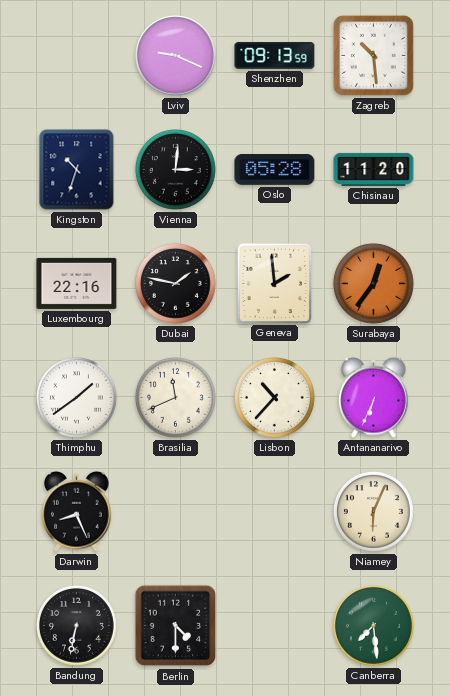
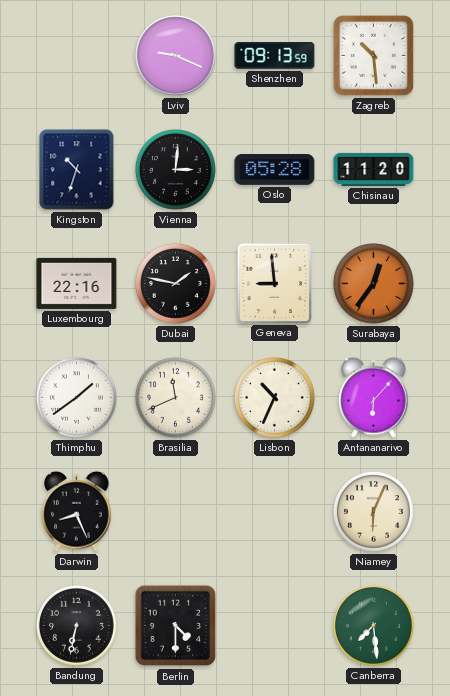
Geneva: 1:59 -> 8:59
Lisbon: 10:37 -> 10:34
Antananarivo: 6:34 -> 6:07
